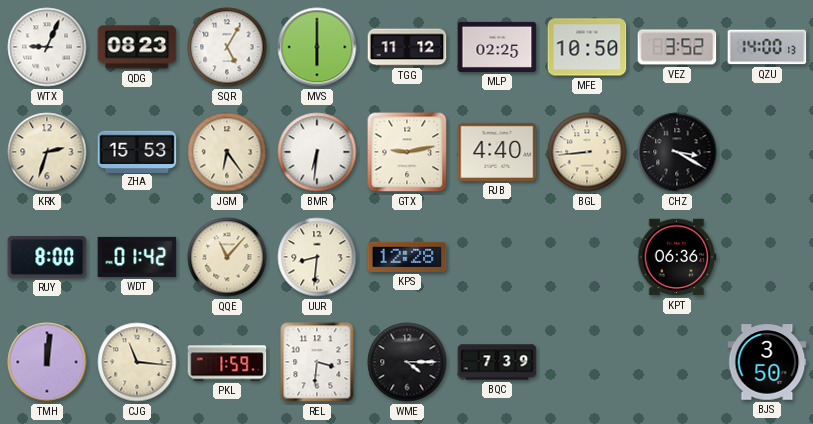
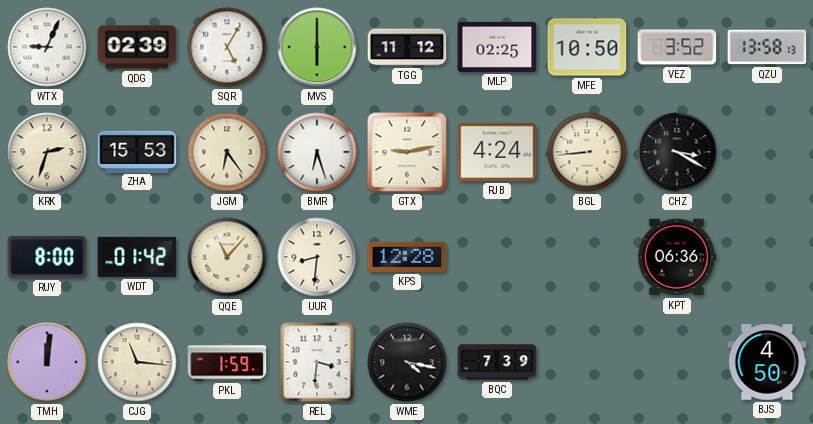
QDG: 08:23 -> 02:39
QZU: 14:00 -> 13:58
BMR: 6:31 -> 6:27
RJB: 4:40 -> 4:24
WME: 4:15 -> 4:17
BJS: 3:50 -> 4:50
